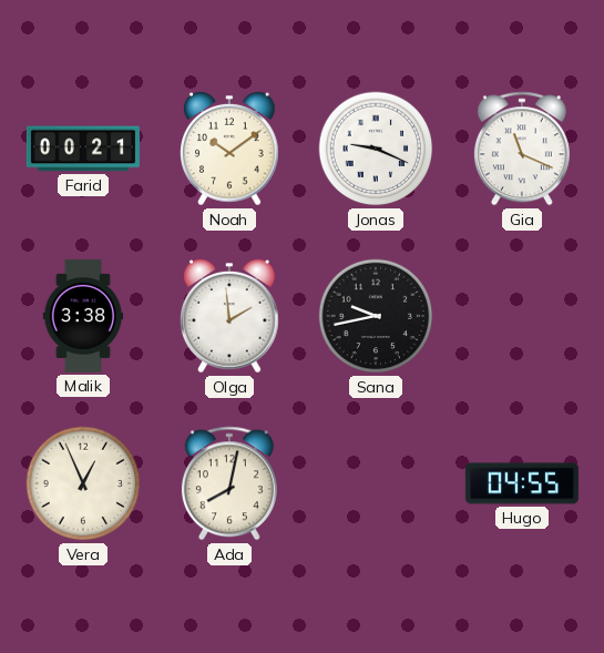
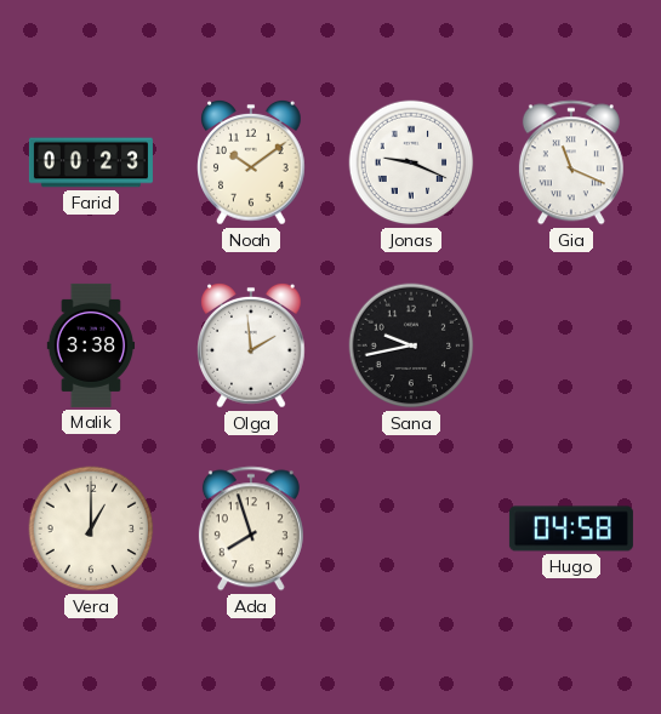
Farid: 00:21 -> 00:23
Vera: 12:56 -> 1:00
Ada: 8:02 -> 7:57
Hugo: 04:55 -> 04:58
